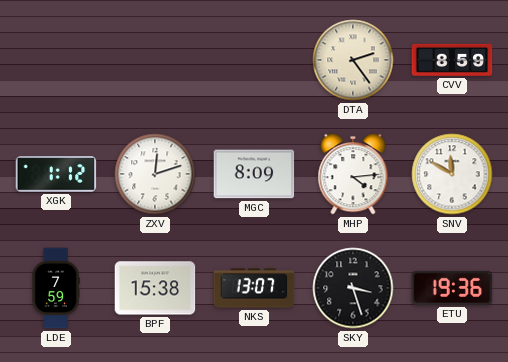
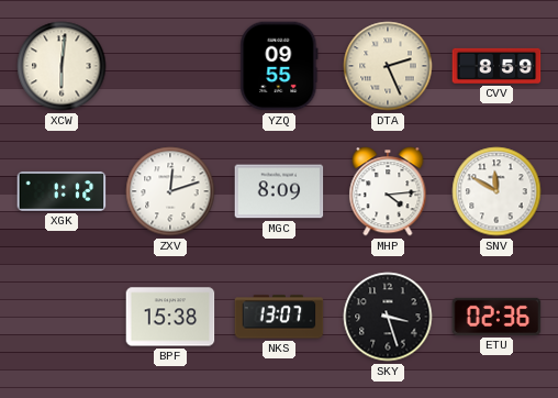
XCW: none -> 6:01
YZQ: none -> 09:55
DTA: 2:24 -> 2:26
LDE: 7:59 -> none
ETU: 19:36 -> 02:36
